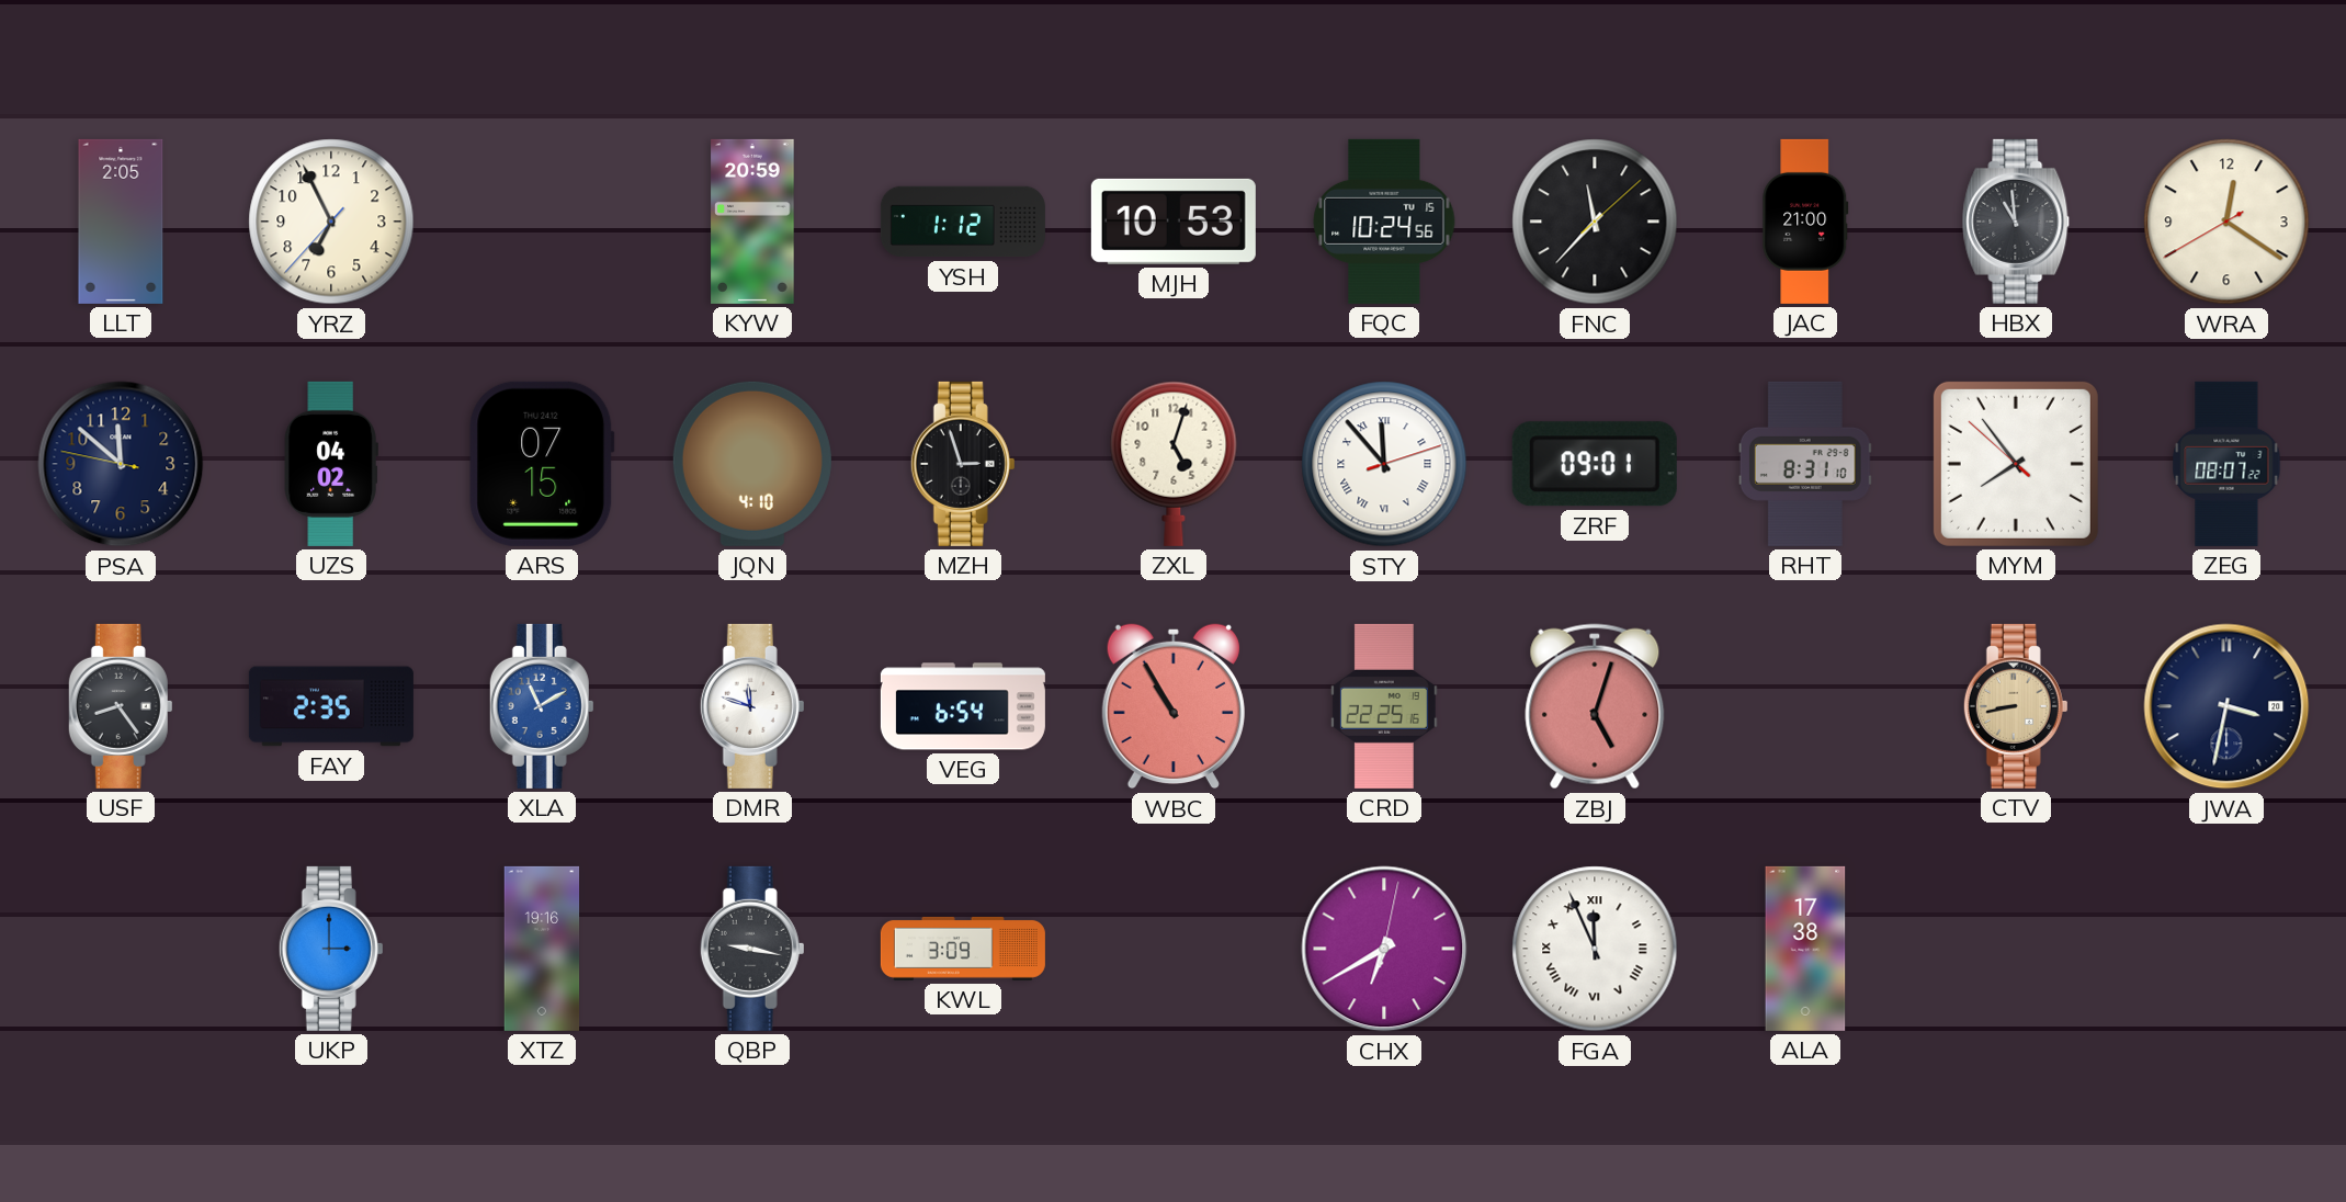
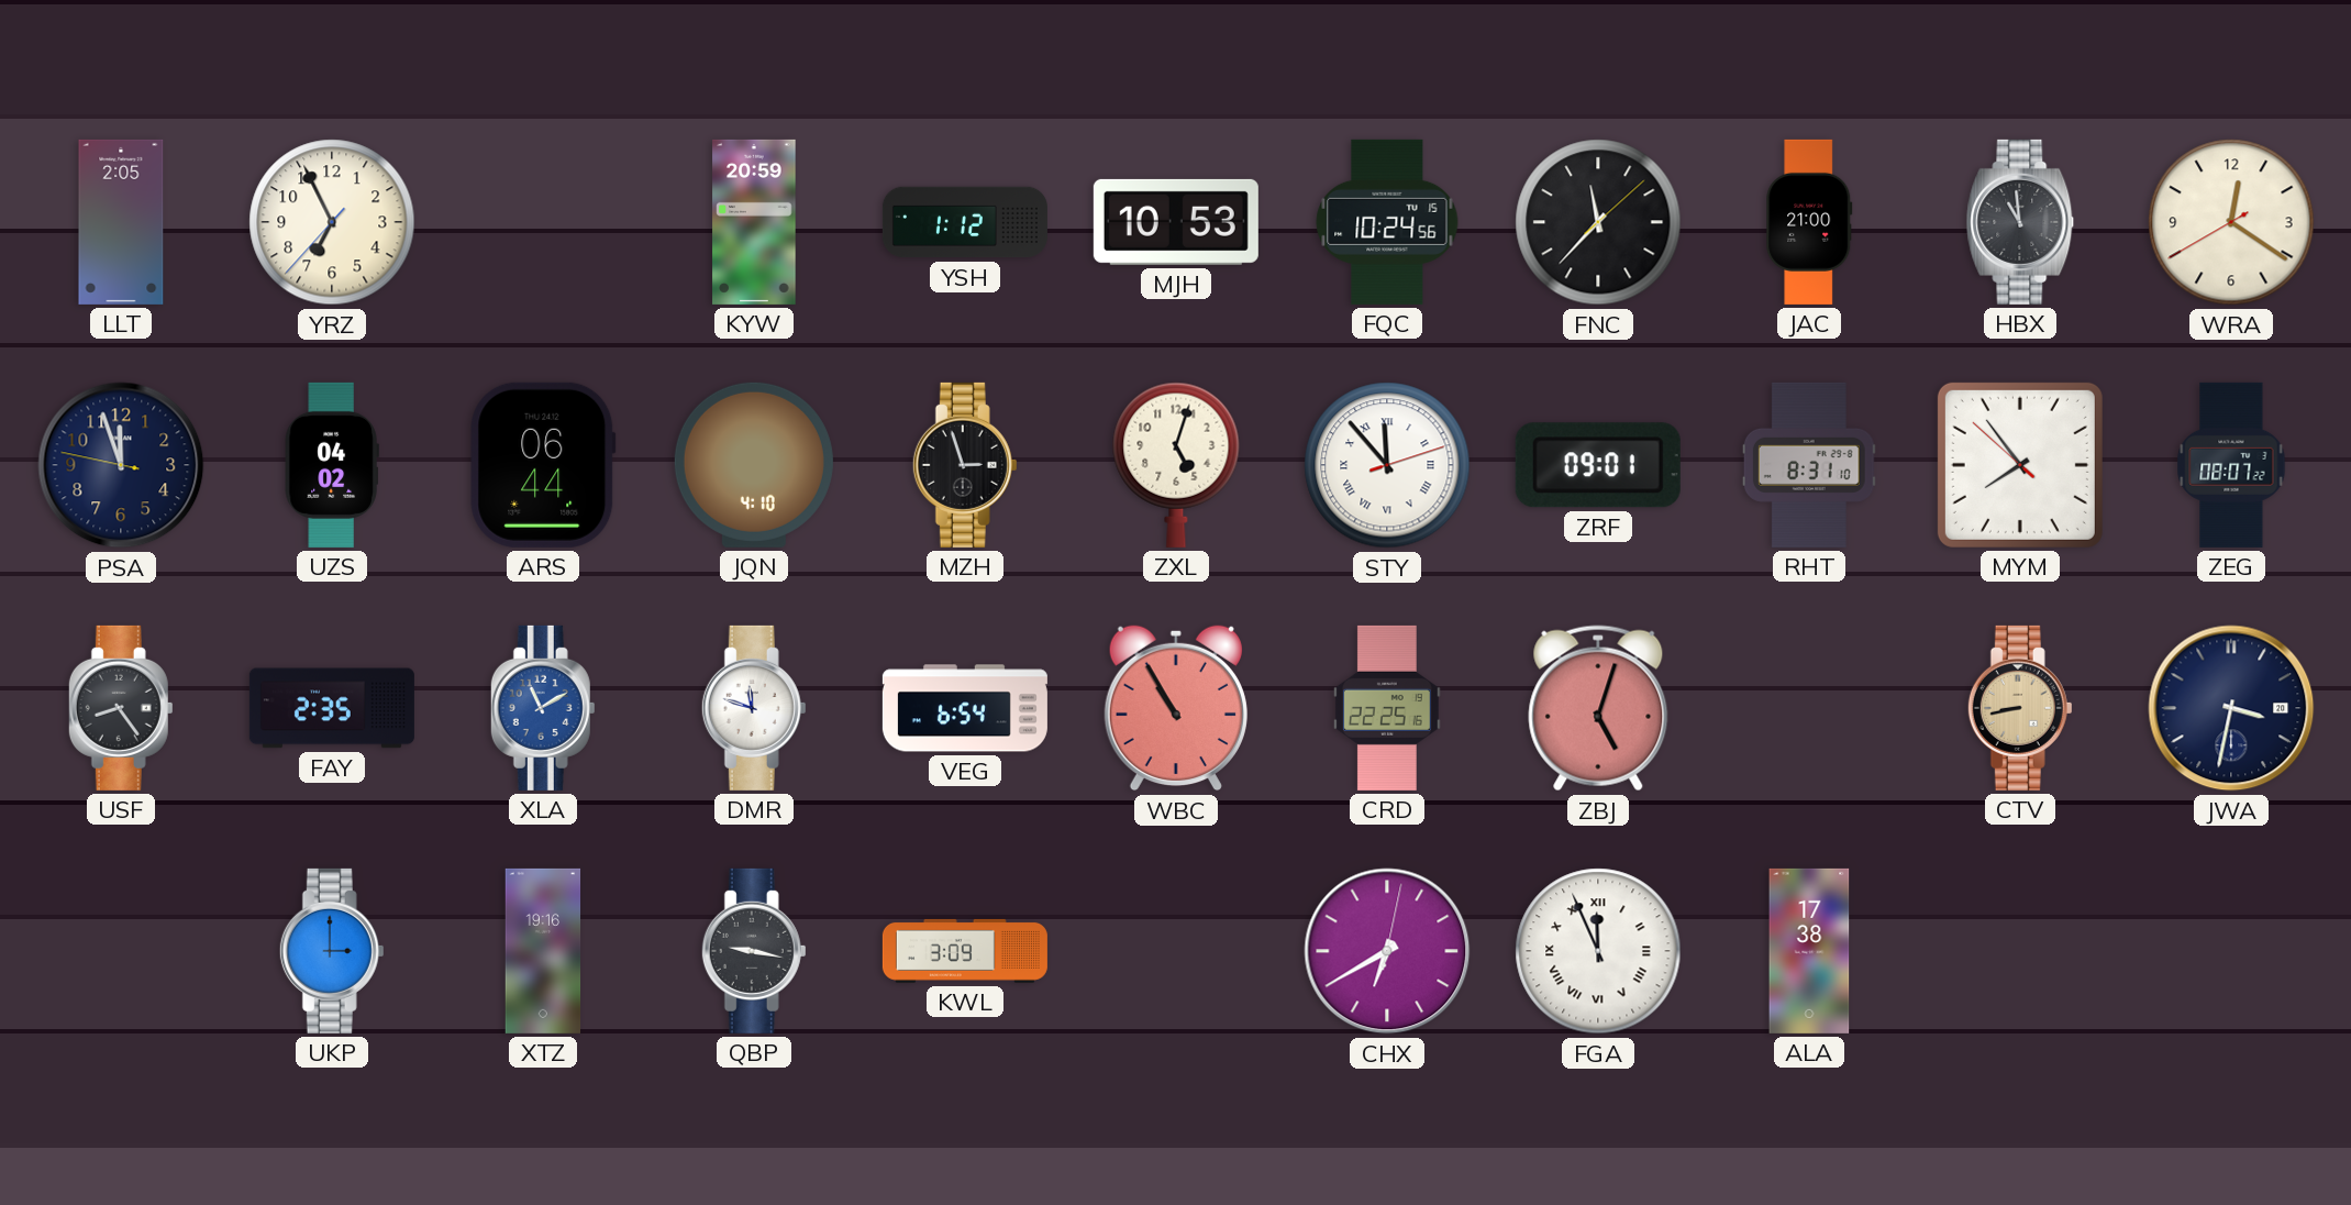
PSA: 11:51 -> 11:56
ARS: 07:15 -> 06:44
